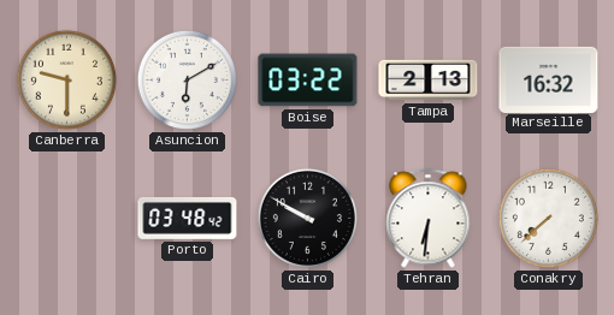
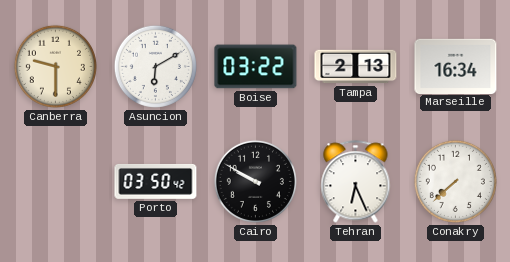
Marseille: 16:32 -> 16:34
Porto: 03:48 -> 03:50
Tehran: 6:31 -> 6:26
